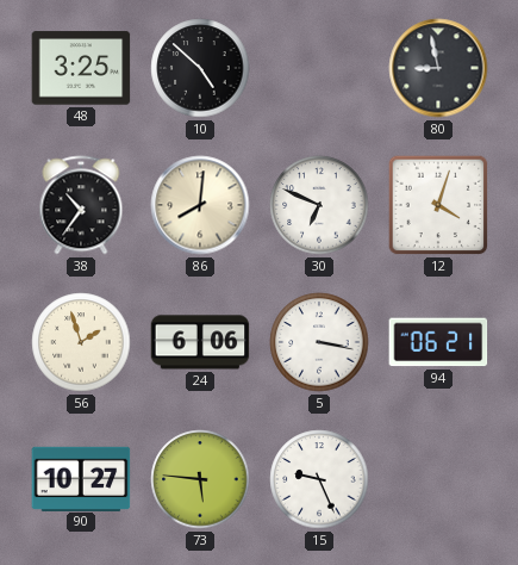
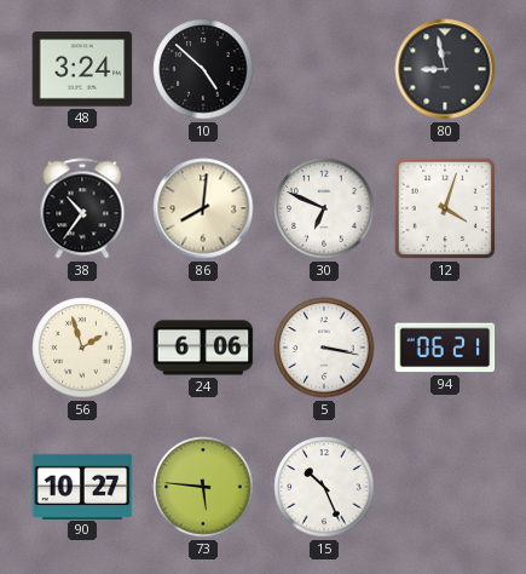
48: 3:25 -> 3:24
15: 9:26 -> 10:26
